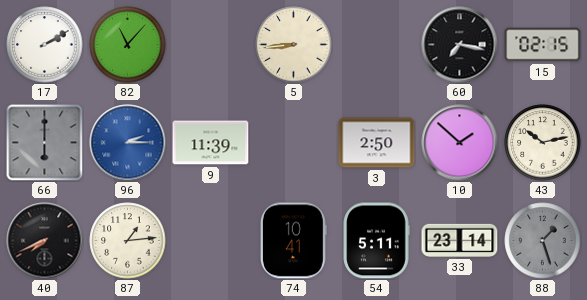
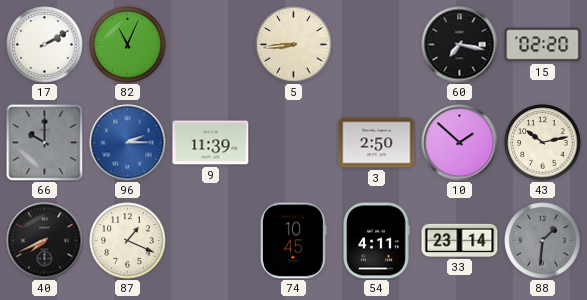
82: 11:07 -> 11:04
15: 02:15 -> 02:20
66: 6:00 -> 10:00
87: 1:14 -> 1:19
74: 10:41 -> 10:45
54: 5:11 -> 4:11
88: 1:27 -> 1:31
